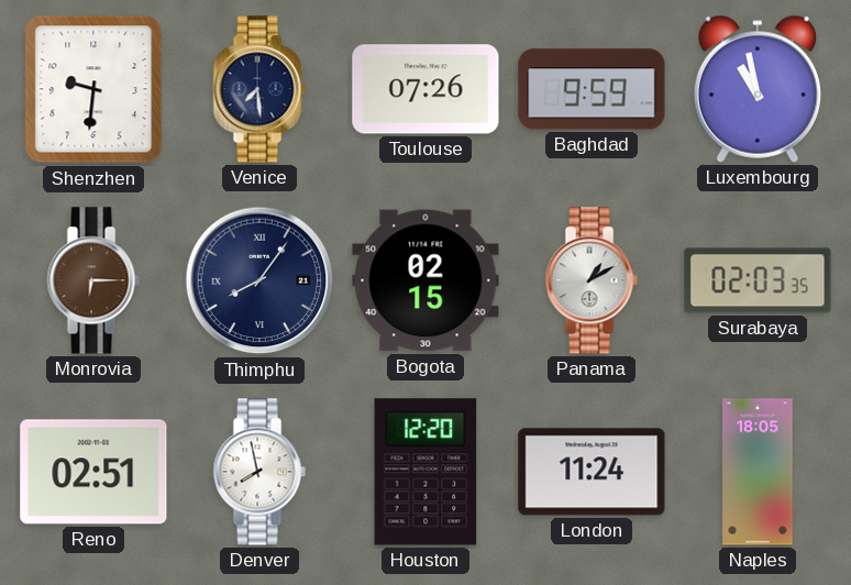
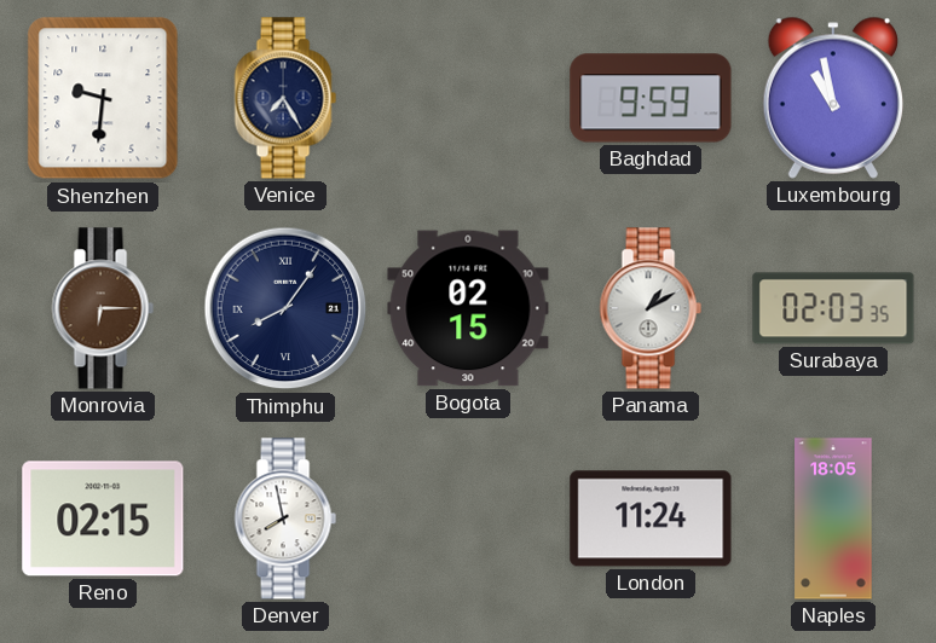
Venice: 7:29 -> 7:25
Toulouse: 07:26 -> none
Reno: 02:51 -> 02:15
Houston: 12:20 -> none
